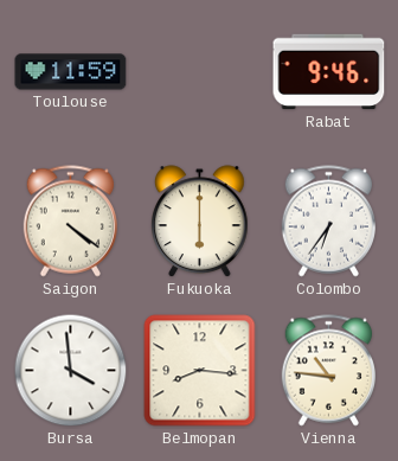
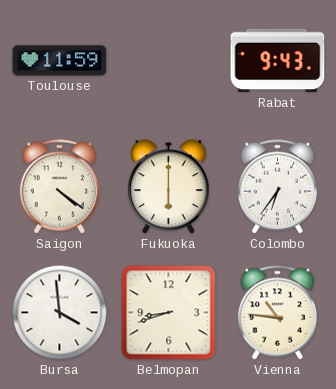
Rabat: 9:46 -> 9:43
Belmopan: 8:16 -> 8:42
